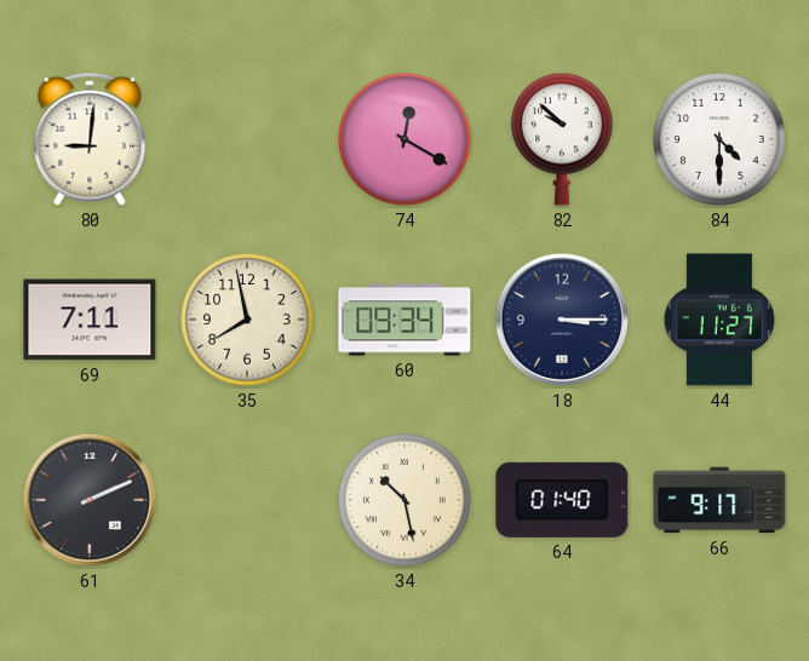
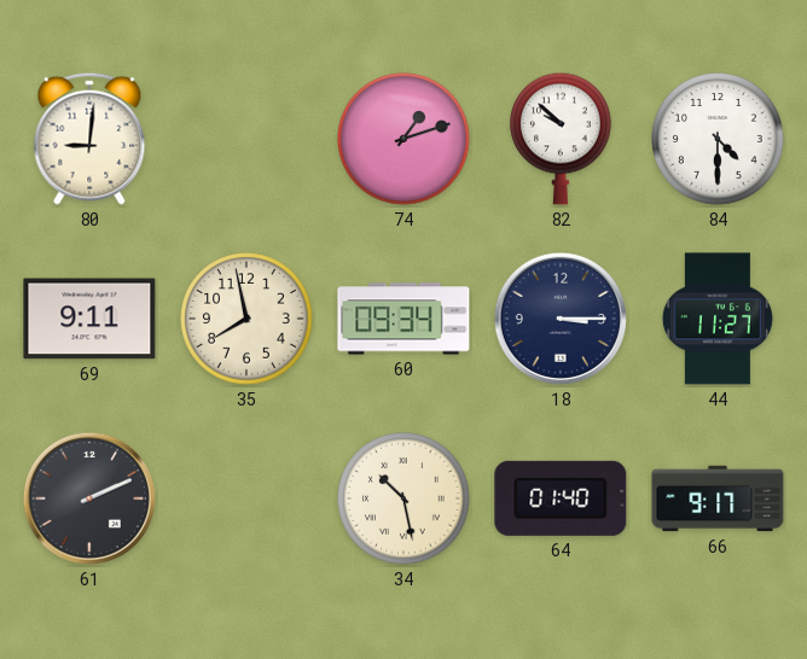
74: 12:20 -> 1:12
69: 7:11 -> 9:11
